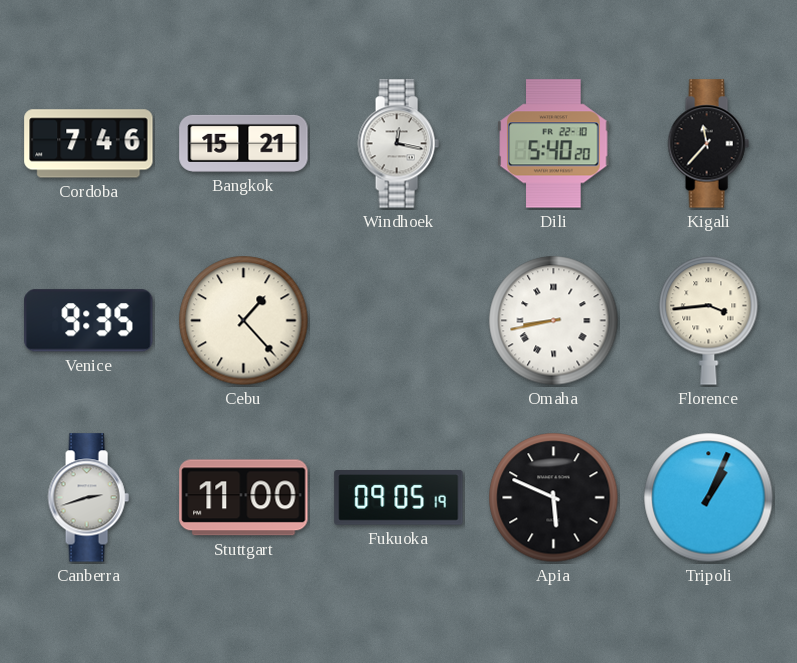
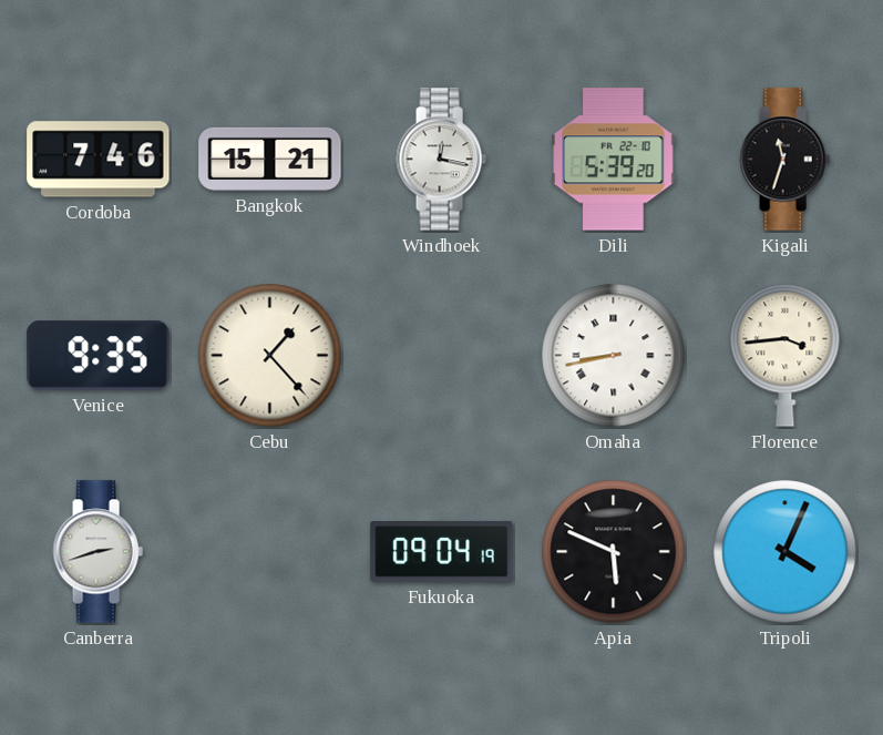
Dili: 5:40 -> 5:39
Kigali: 11:37 -> 11:33
Stuttgart: 11:00 -> none
Fukuoka: 09:05 -> 09:04
Tripoli: 1:04 -> 4:04
